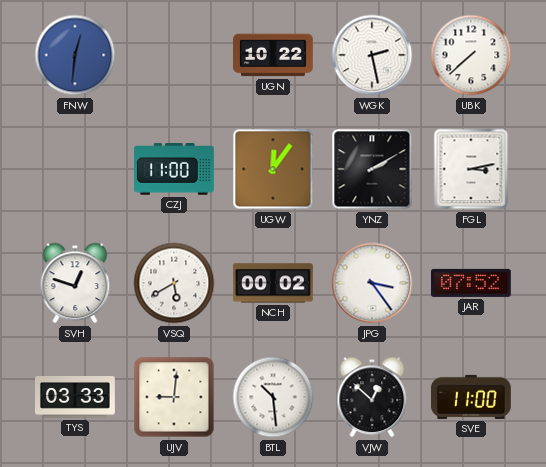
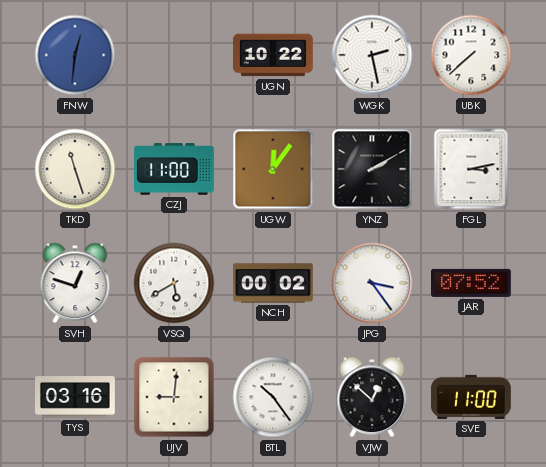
TKD: none -> 11:27
TYS: 03:33 -> 03:16
BTL: 10:29 -> 10:24
